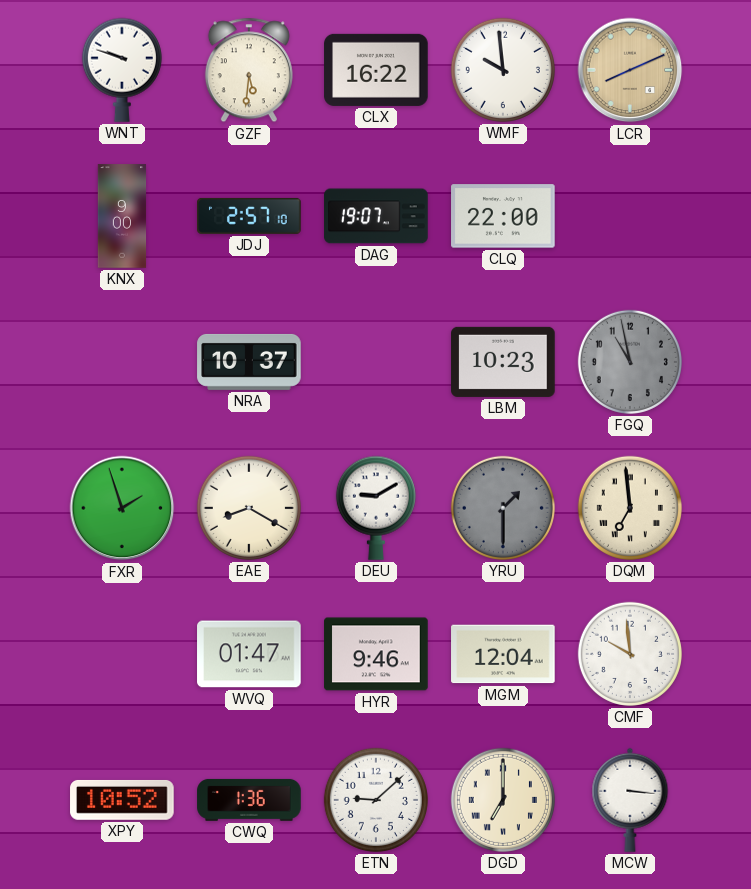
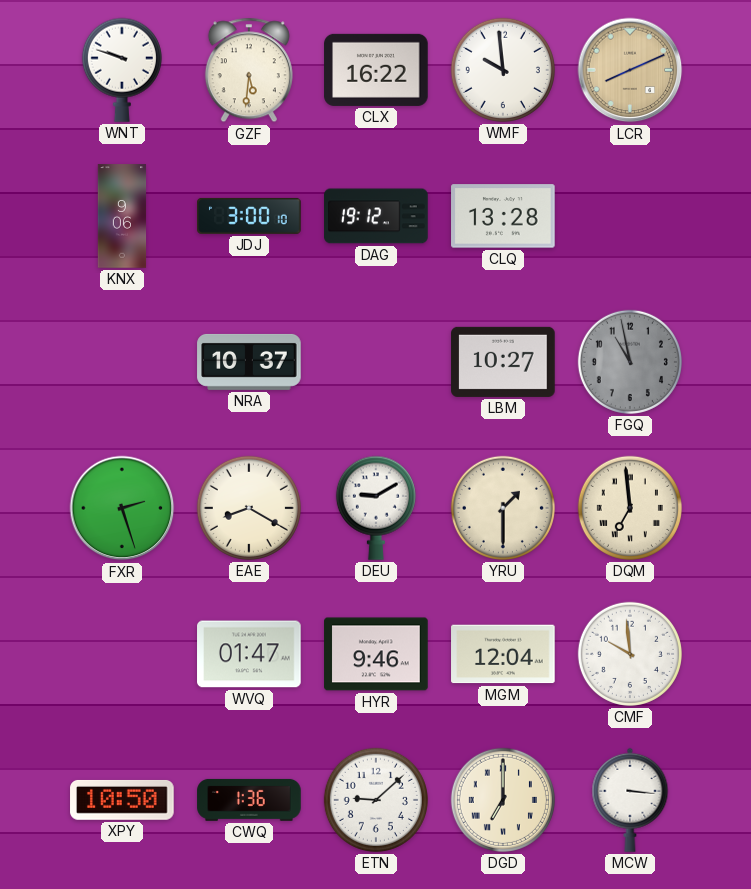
KNX: 9:00 -> 9:06
JDJ: 2:57 -> 3:00
DAG: 19:07 -> 19:12
CLQ: 22:00 -> 13:28
LBM: 10:23 -> 10:27
FXR: 1:57 -> 2:27
YRU dial: grey -> cream
XPY: 10:52 -> 10:50
